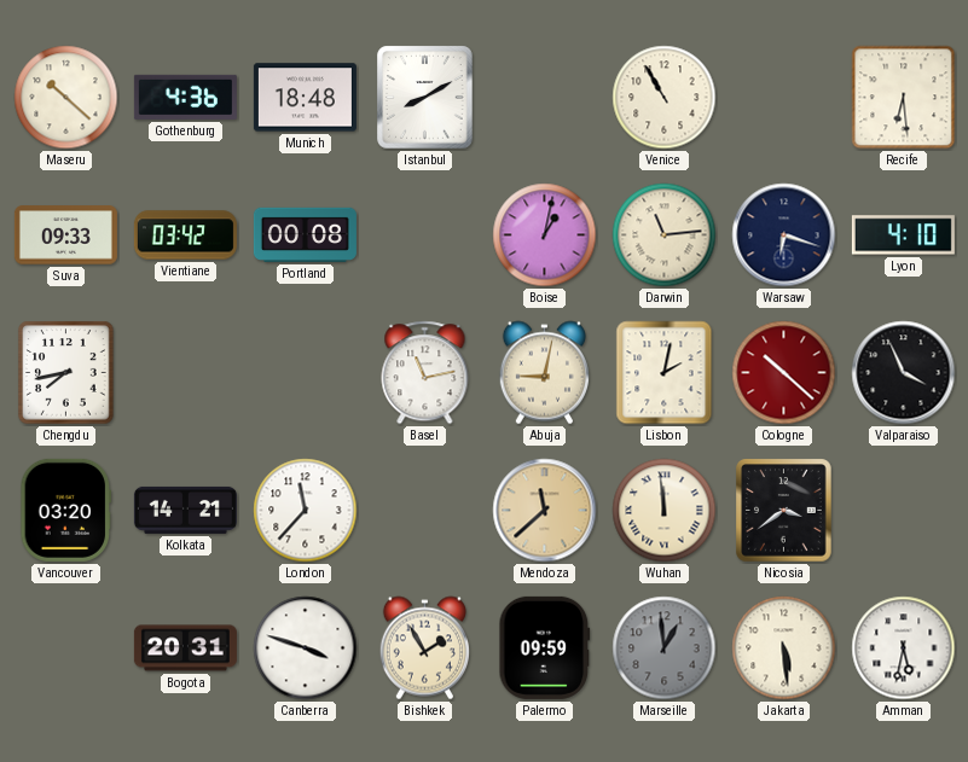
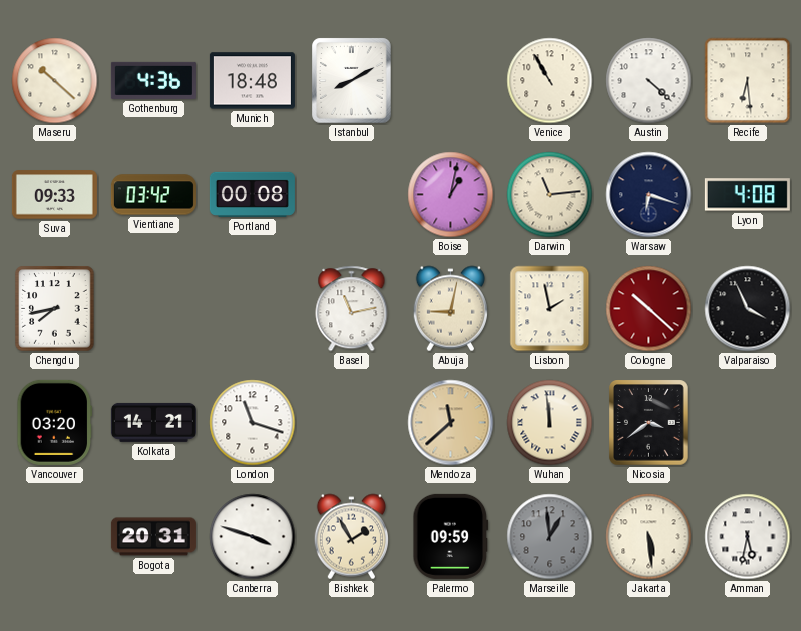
Austin: none -> 4:22
Lyon: 4:10 -> 4:08
Lisbon: 2:02 -> 1:58
London: 11:37 -> 11:18
